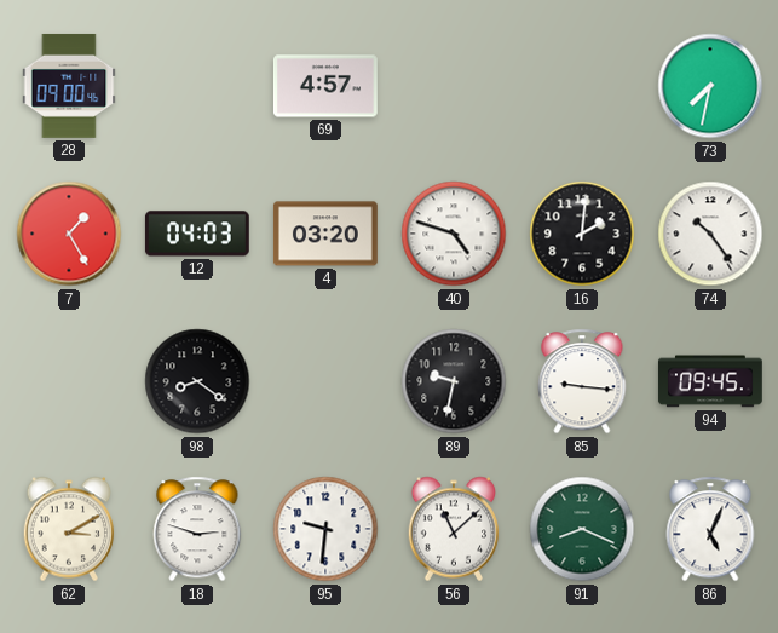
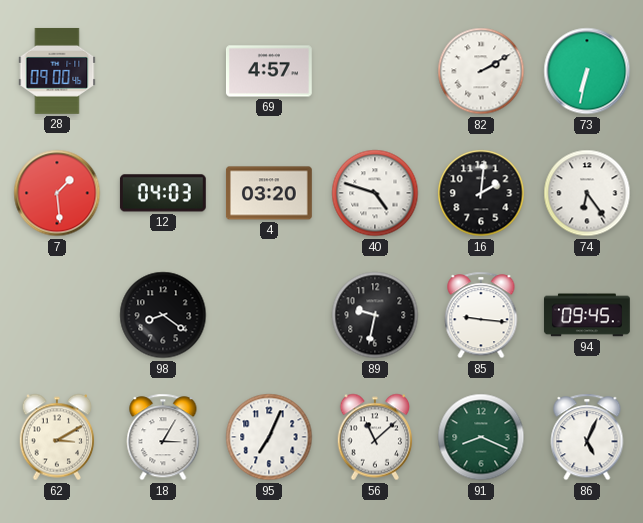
82: none -> 2:10
73: 7:32 -> 6:32
7: 1:25 -> 1:29
74: 10:24 -> 6:24
18: 2:48 -> 3:05
95: 9:31 -> 7:04
